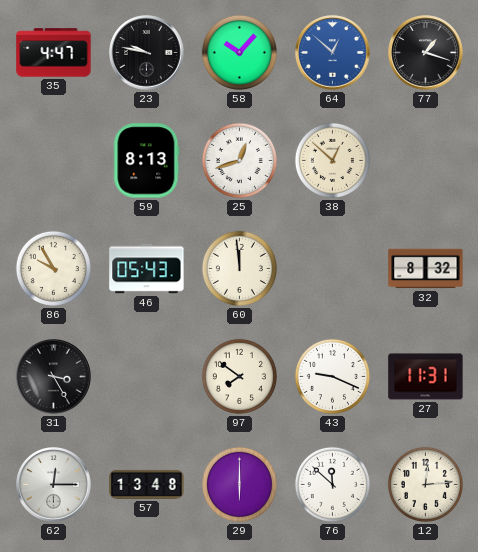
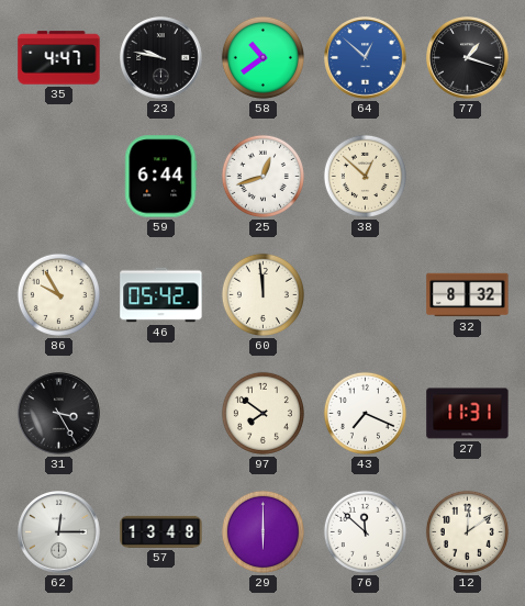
58: 10:07 -> 10:39
59: 8:13 -> 6:44
46: 05:43 -> 05:42
43: 9:19 -> 7:19
12: 12:14 -> 12:09
